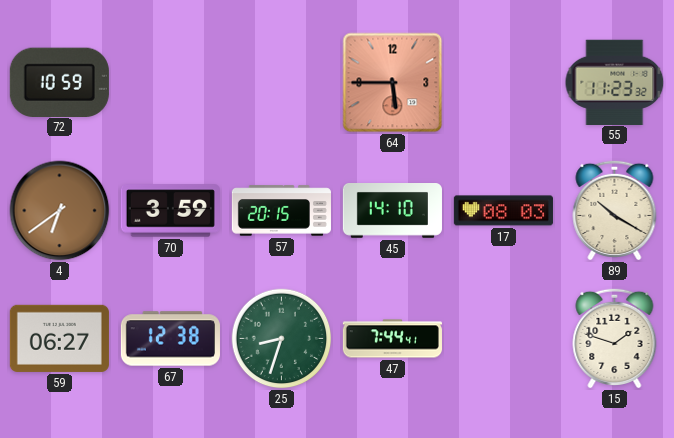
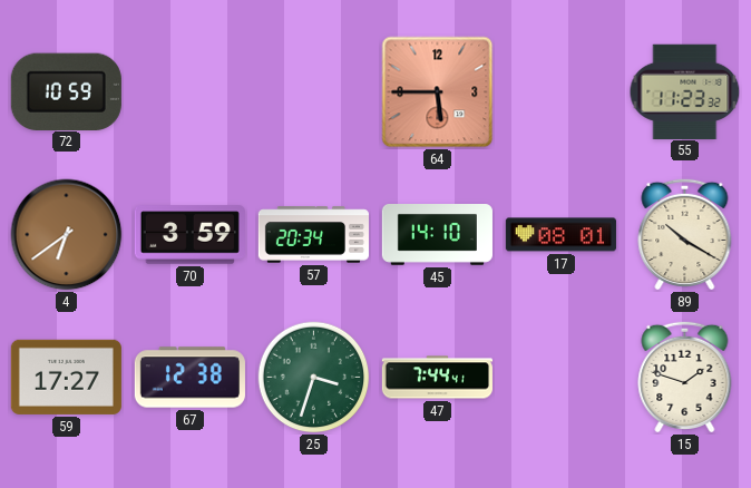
57: 20:15 -> 20:34
17: 08:03 -> 08:01
59: 06:27 -> 17:27
25: 8:33 -> 3:33
